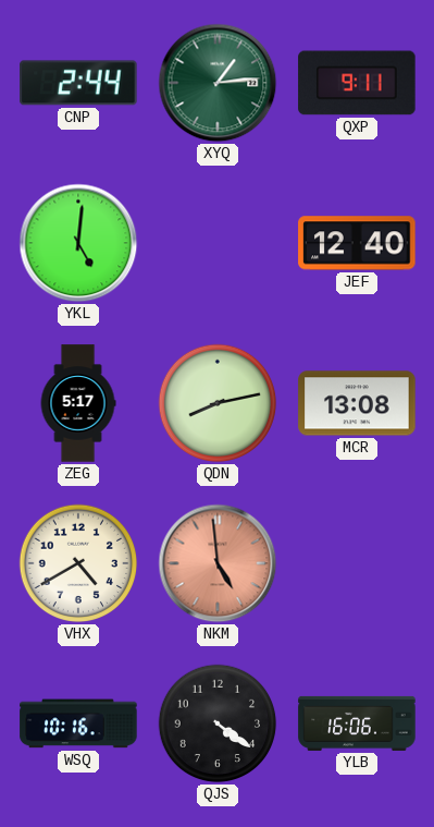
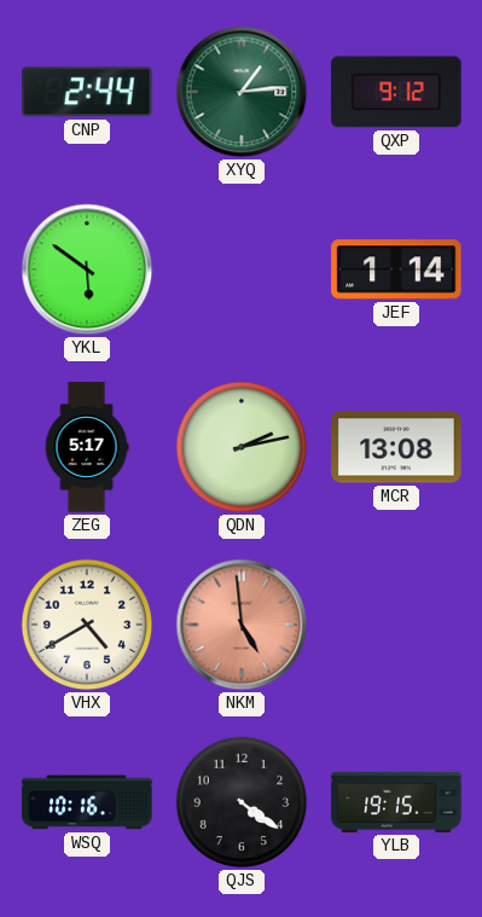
QXP: 9:11 -> 9:12
YKL: 5:01 -> 5:51
JEF: 12:40 -> 1:14
QDN: 8:13 -> 2:13
YLB: 16:06 -> 19:15
